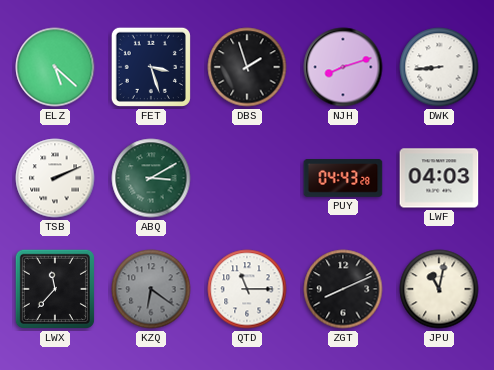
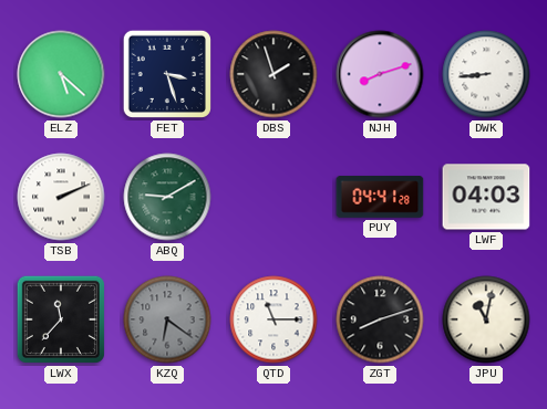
ABQ: 3:10 -> 9:10
PUY: 04:43 -> 04:41
ZGT: 8:11 -> 8:12
